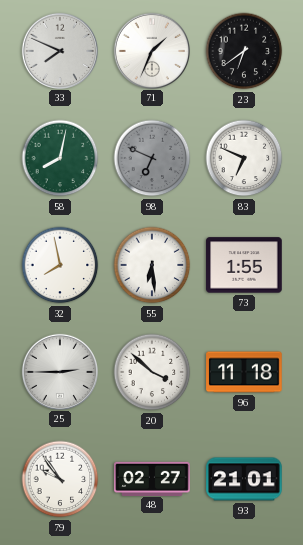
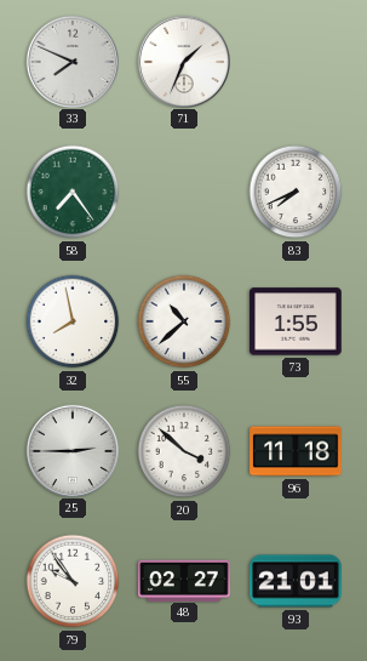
23: 6:39 -> none
58: 8:02 -> 7:24
98: 6:49 -> none
83: 6:49 -> 7:41
55: 6:29 -> 10:38
